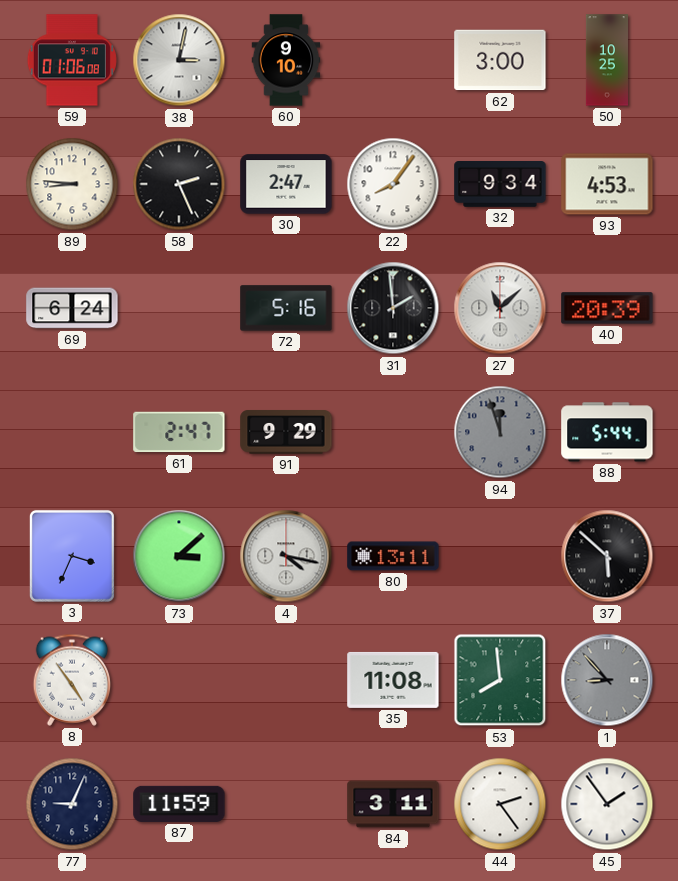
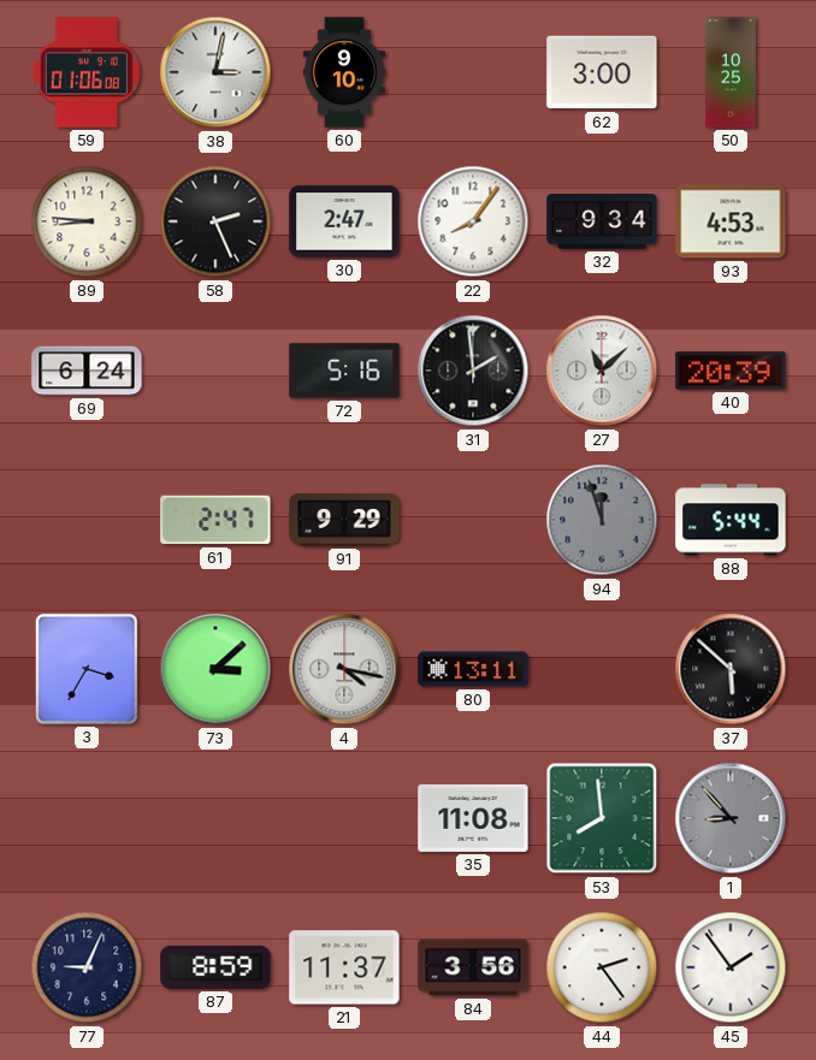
3: 3:34 -> 3:35
8: 4:54 -> none
87: 11:59 -> 8:59
21: none -> 11:37
84: 3:11 -> 3:56
